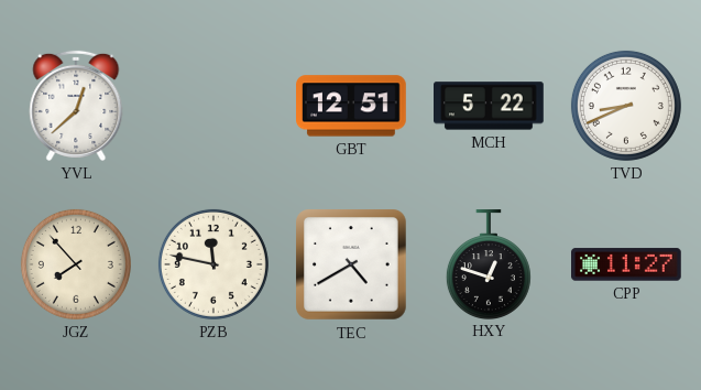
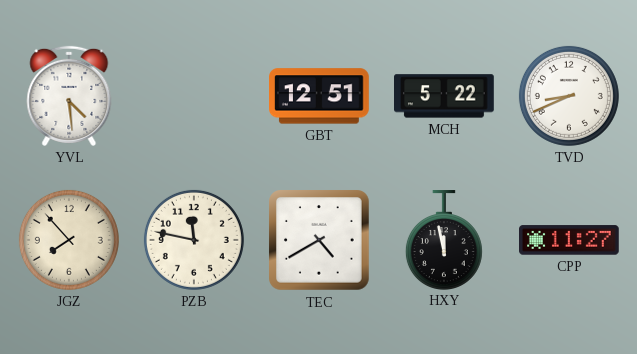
YVL: 12:38 -> 4:29
HXY: 12:48 -> 11:58
